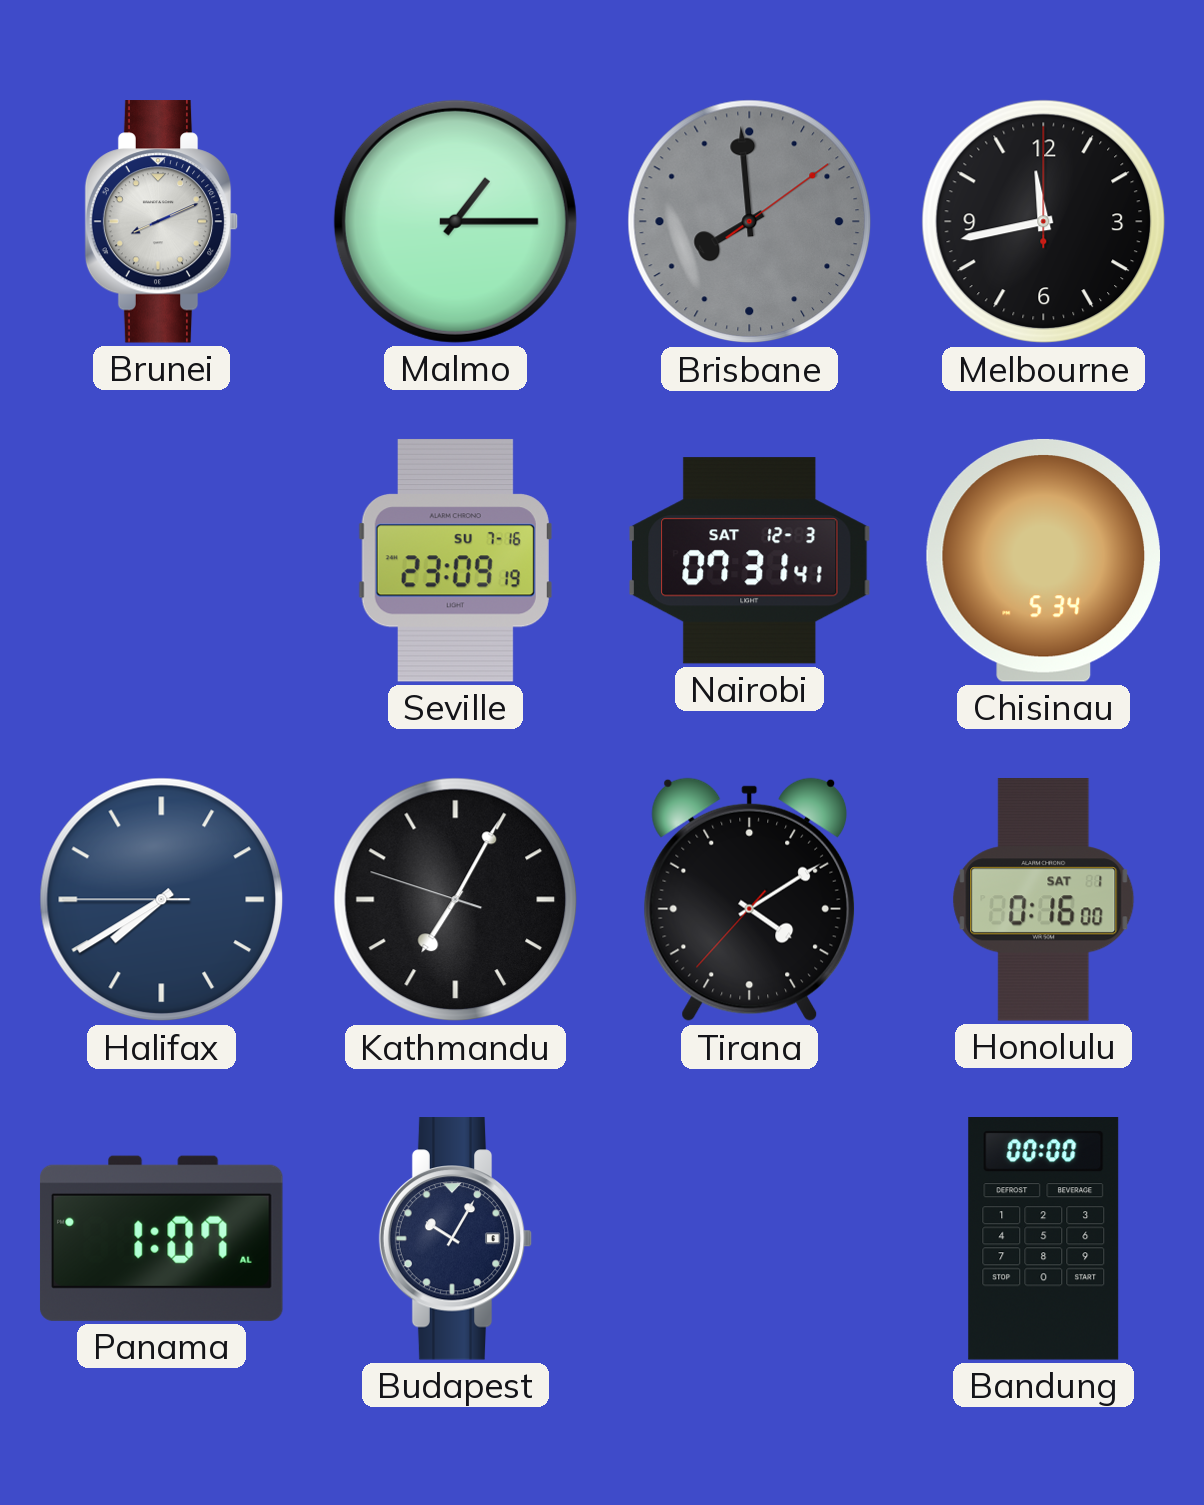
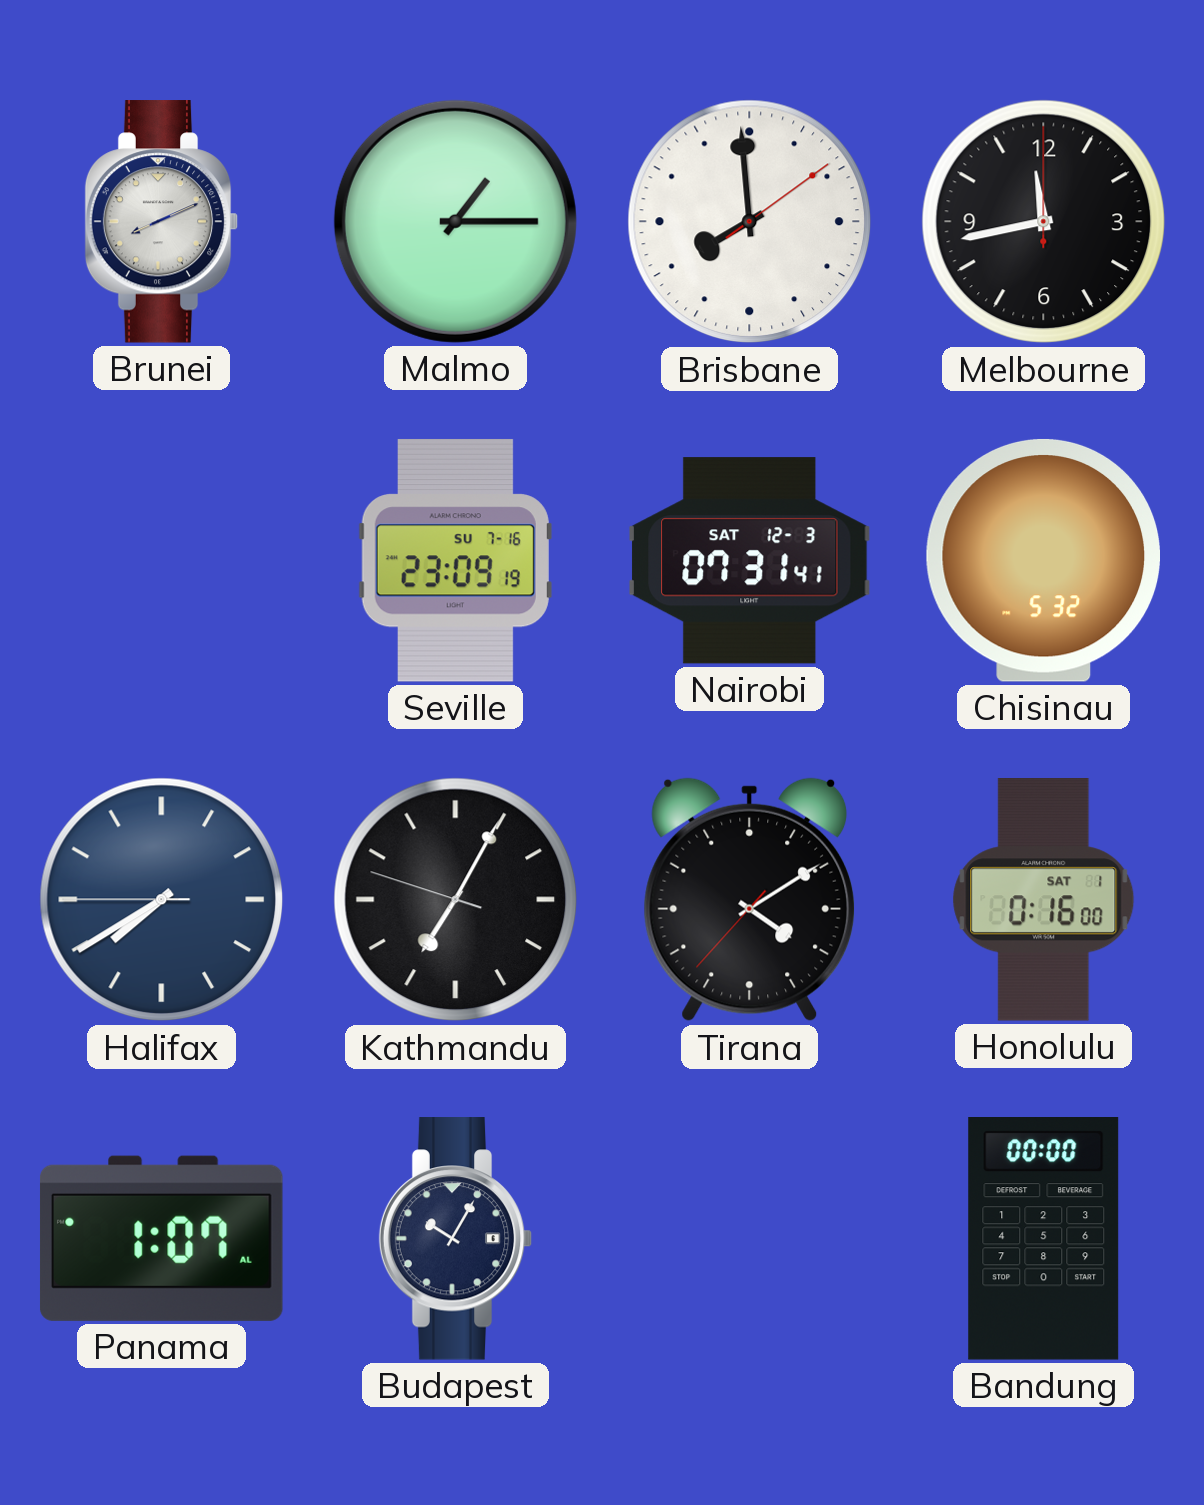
Brisbane dial: grey -> white
Chisinau: 5:34 -> 5:32
